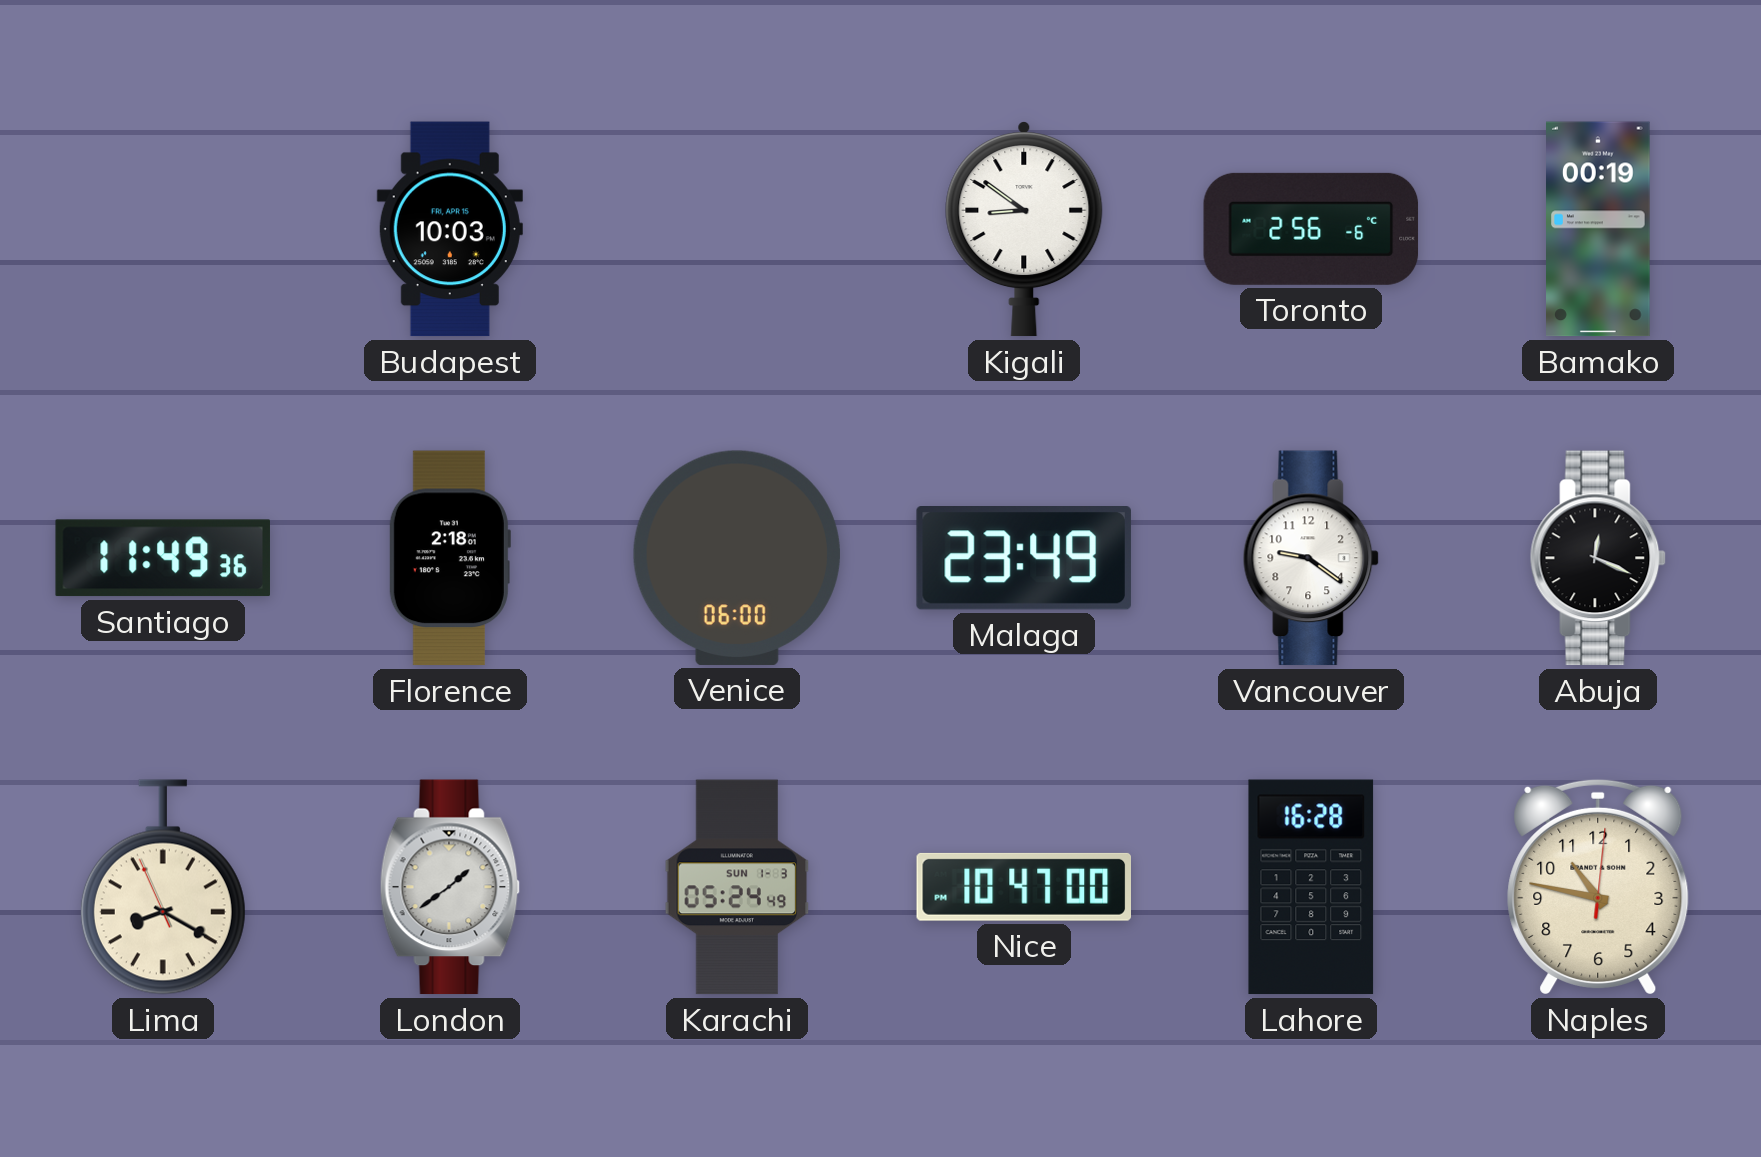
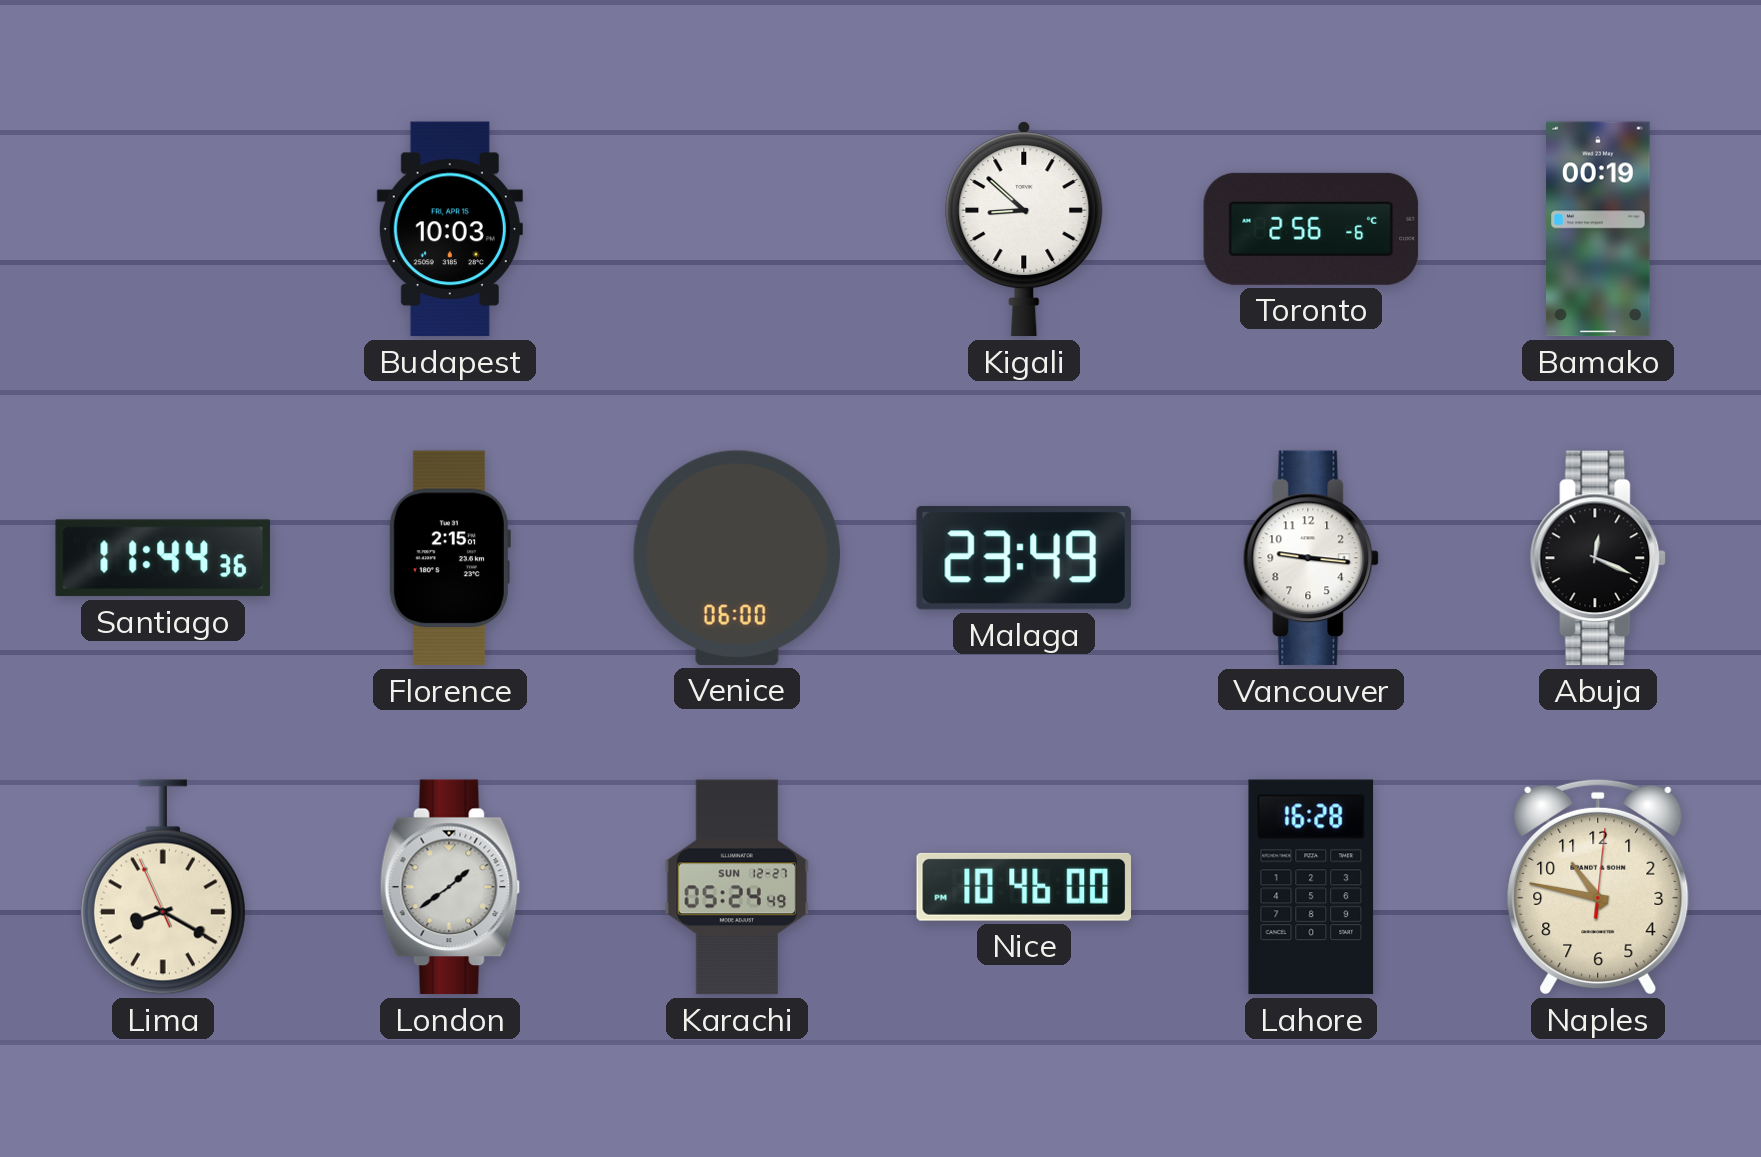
Kigali: 8:51 -> 8:52
Santiago: 11:49 -> 11:44
Florence: 2:18 -> 2:15
Vancouver: 9:21 -> 9:16
Karachi date: SUN 1-3 -> SUN 12-27
Nice: 10:47 -> 10:46
